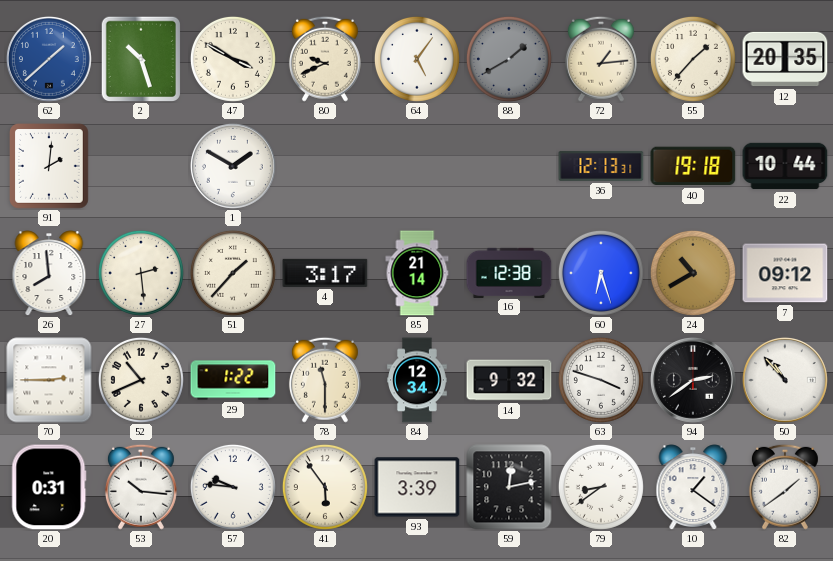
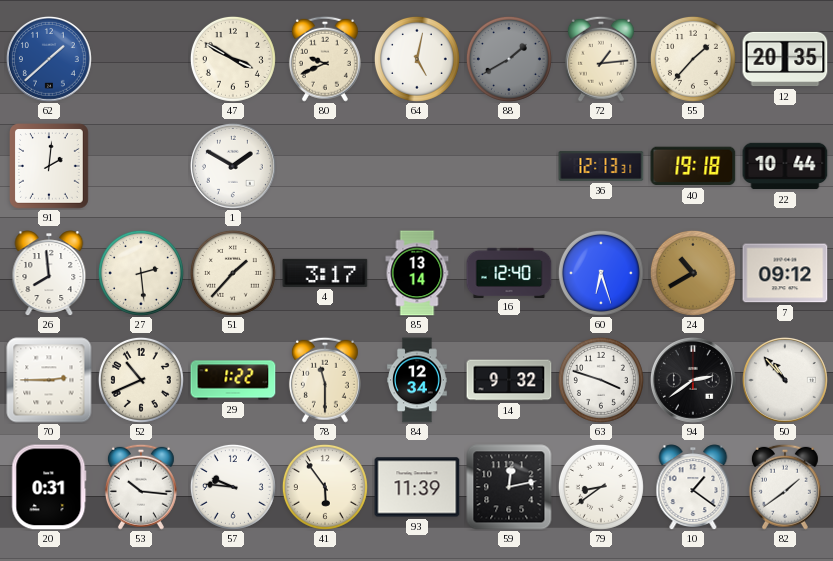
2: 10:27 -> none
64: 5:06 -> 5:02
85: 21:14 -> 13:14
16: 12:38 -> 12:40
93: 3:39 -> 11:39
